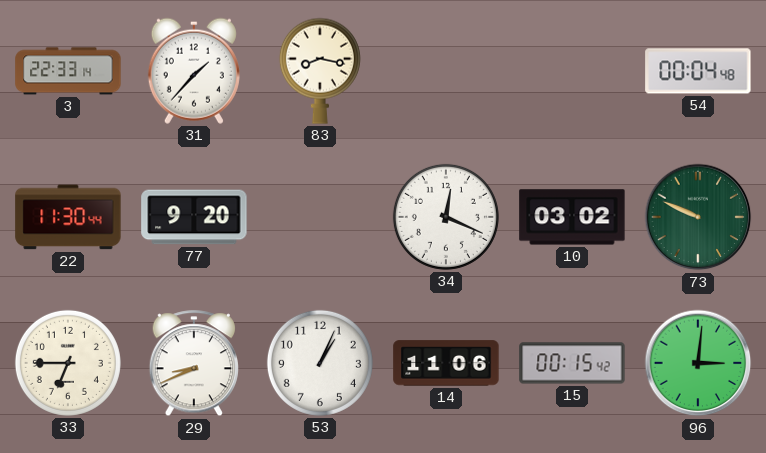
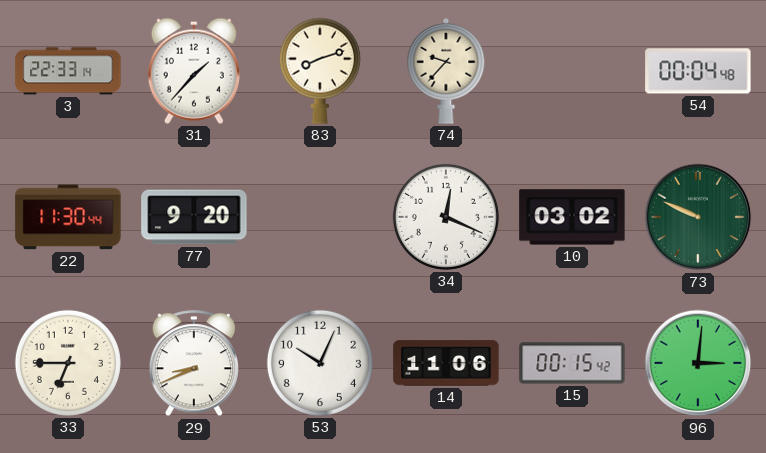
83: 8:17 -> 8:12
74: none -> 9:37
53: 1:04 -> 10:04
